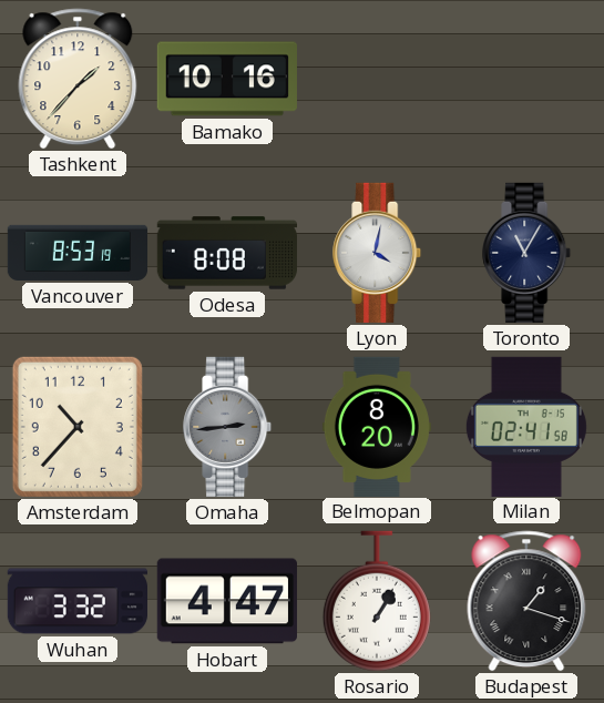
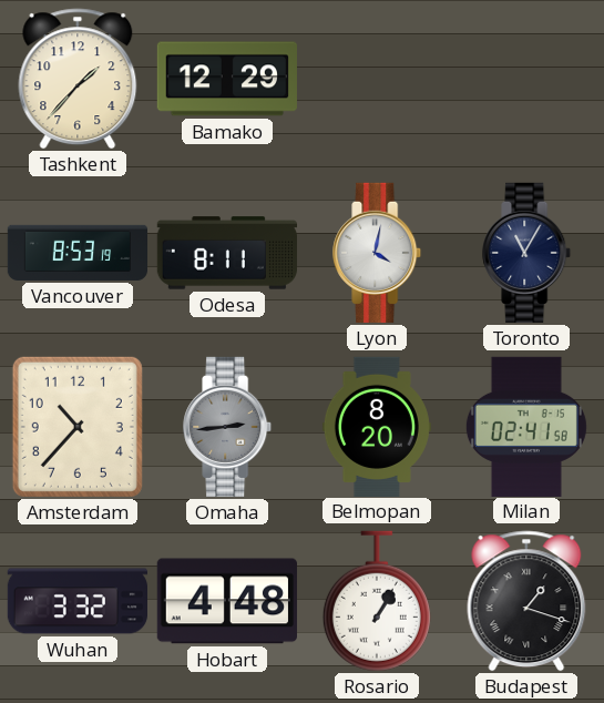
Bamako: 10:16 -> 12:29
Odesa: 8:08 -> 8:11
Hobart: 4:47 -> 4:48
